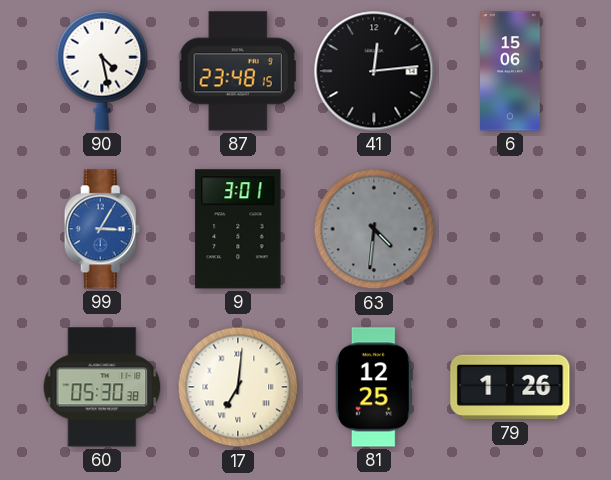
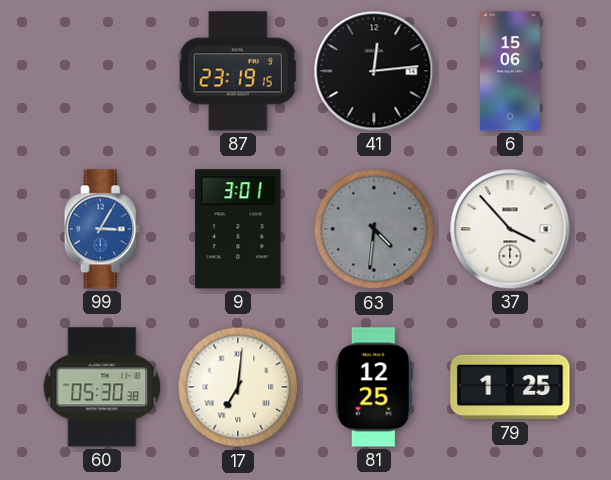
90: 4:28 -> none
87: 23:48 -> 23:19
37: none -> 3:53
79: 1:26 -> 1:25
